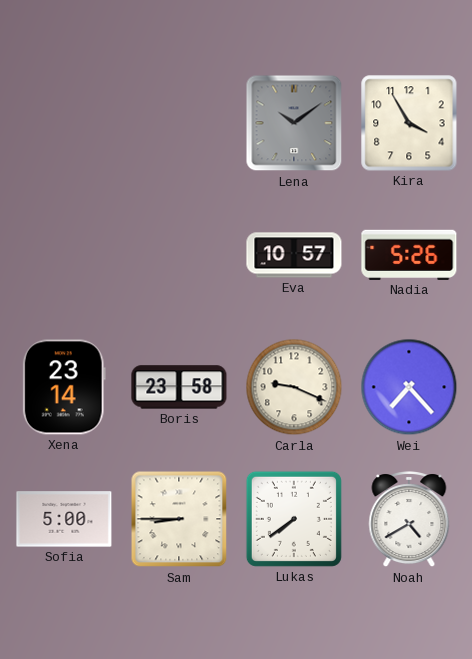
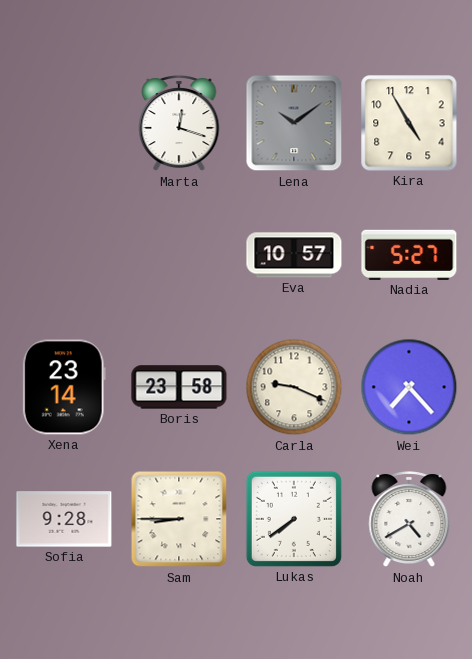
Marta: none -> 12:18
Kira: 3:55 -> 4:55
Nadia: 5:26 -> 5:27
Sofia: 5:00 -> 9:28
